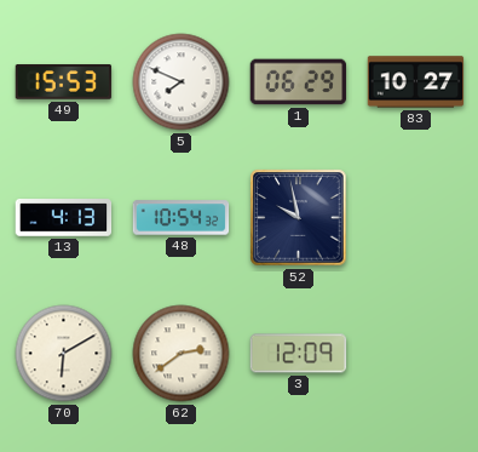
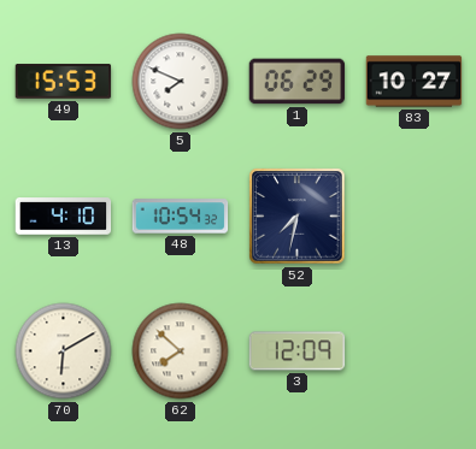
13: 4:13 -> 4:10
52: 9:58 -> 7:32
62: 2:39 -> 7:52
